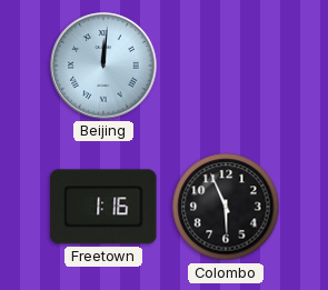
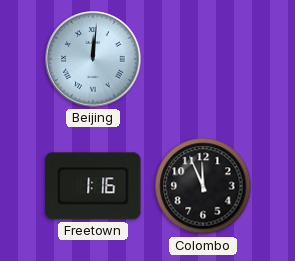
Colombo: 5:56 -> 11:56
